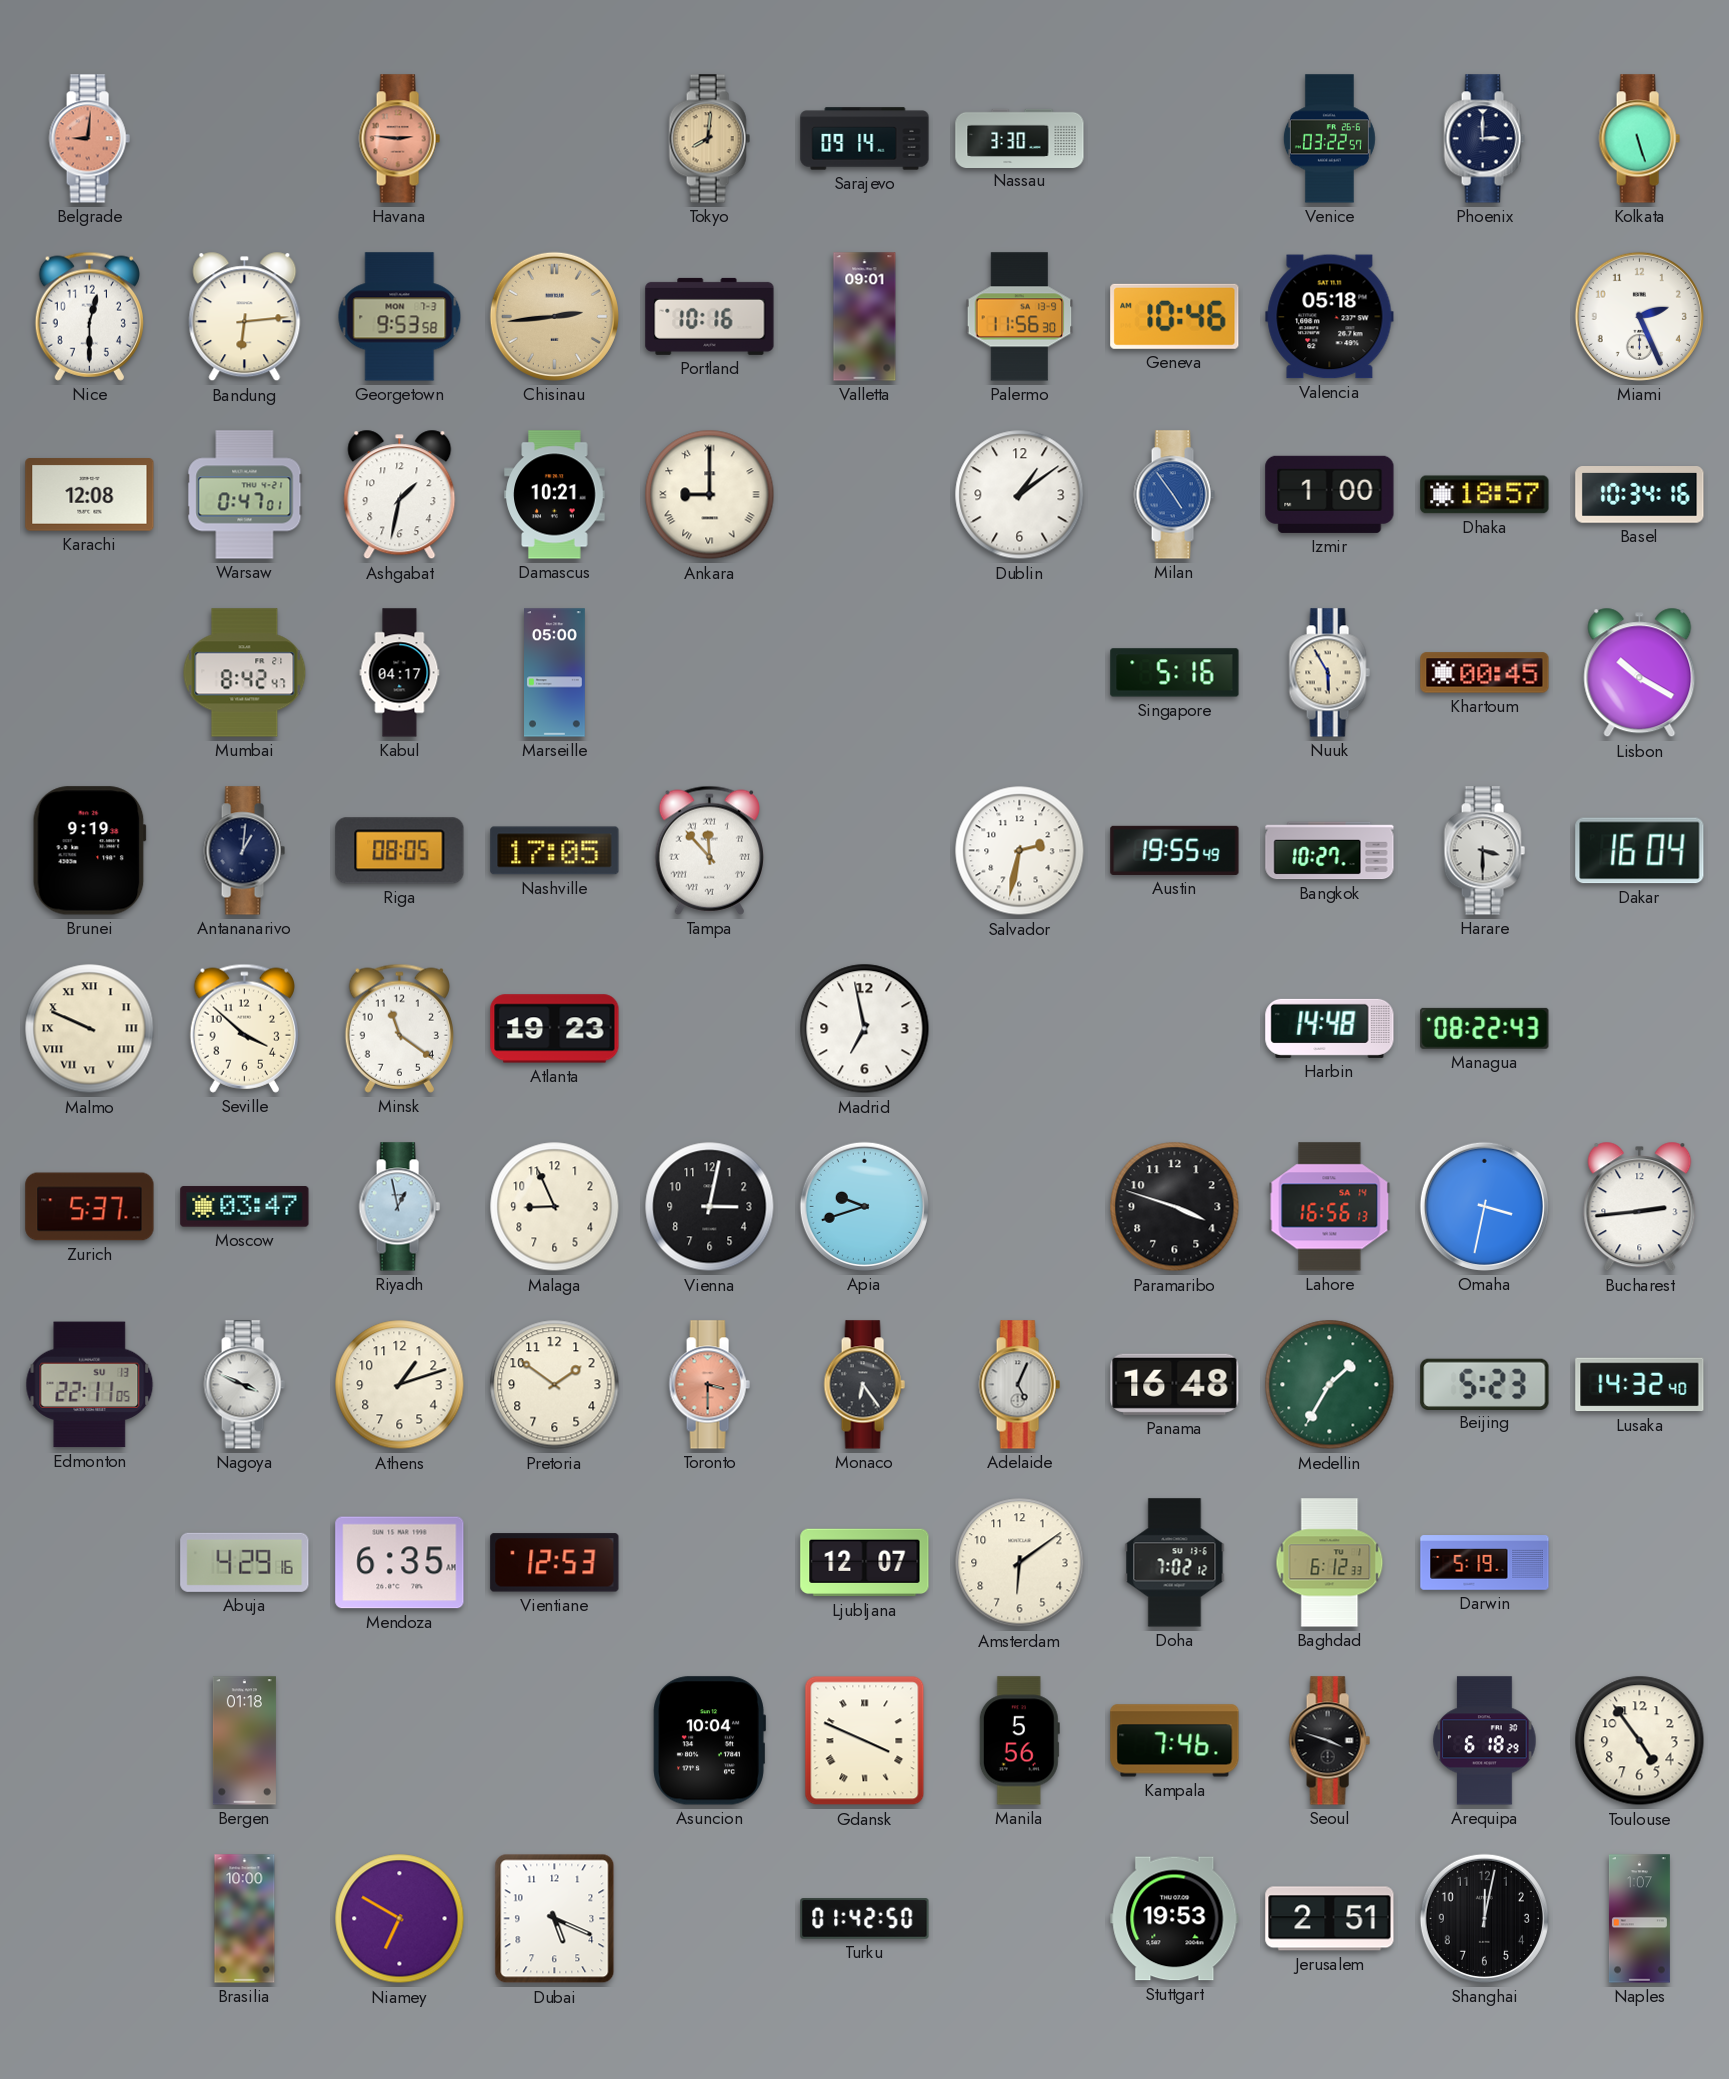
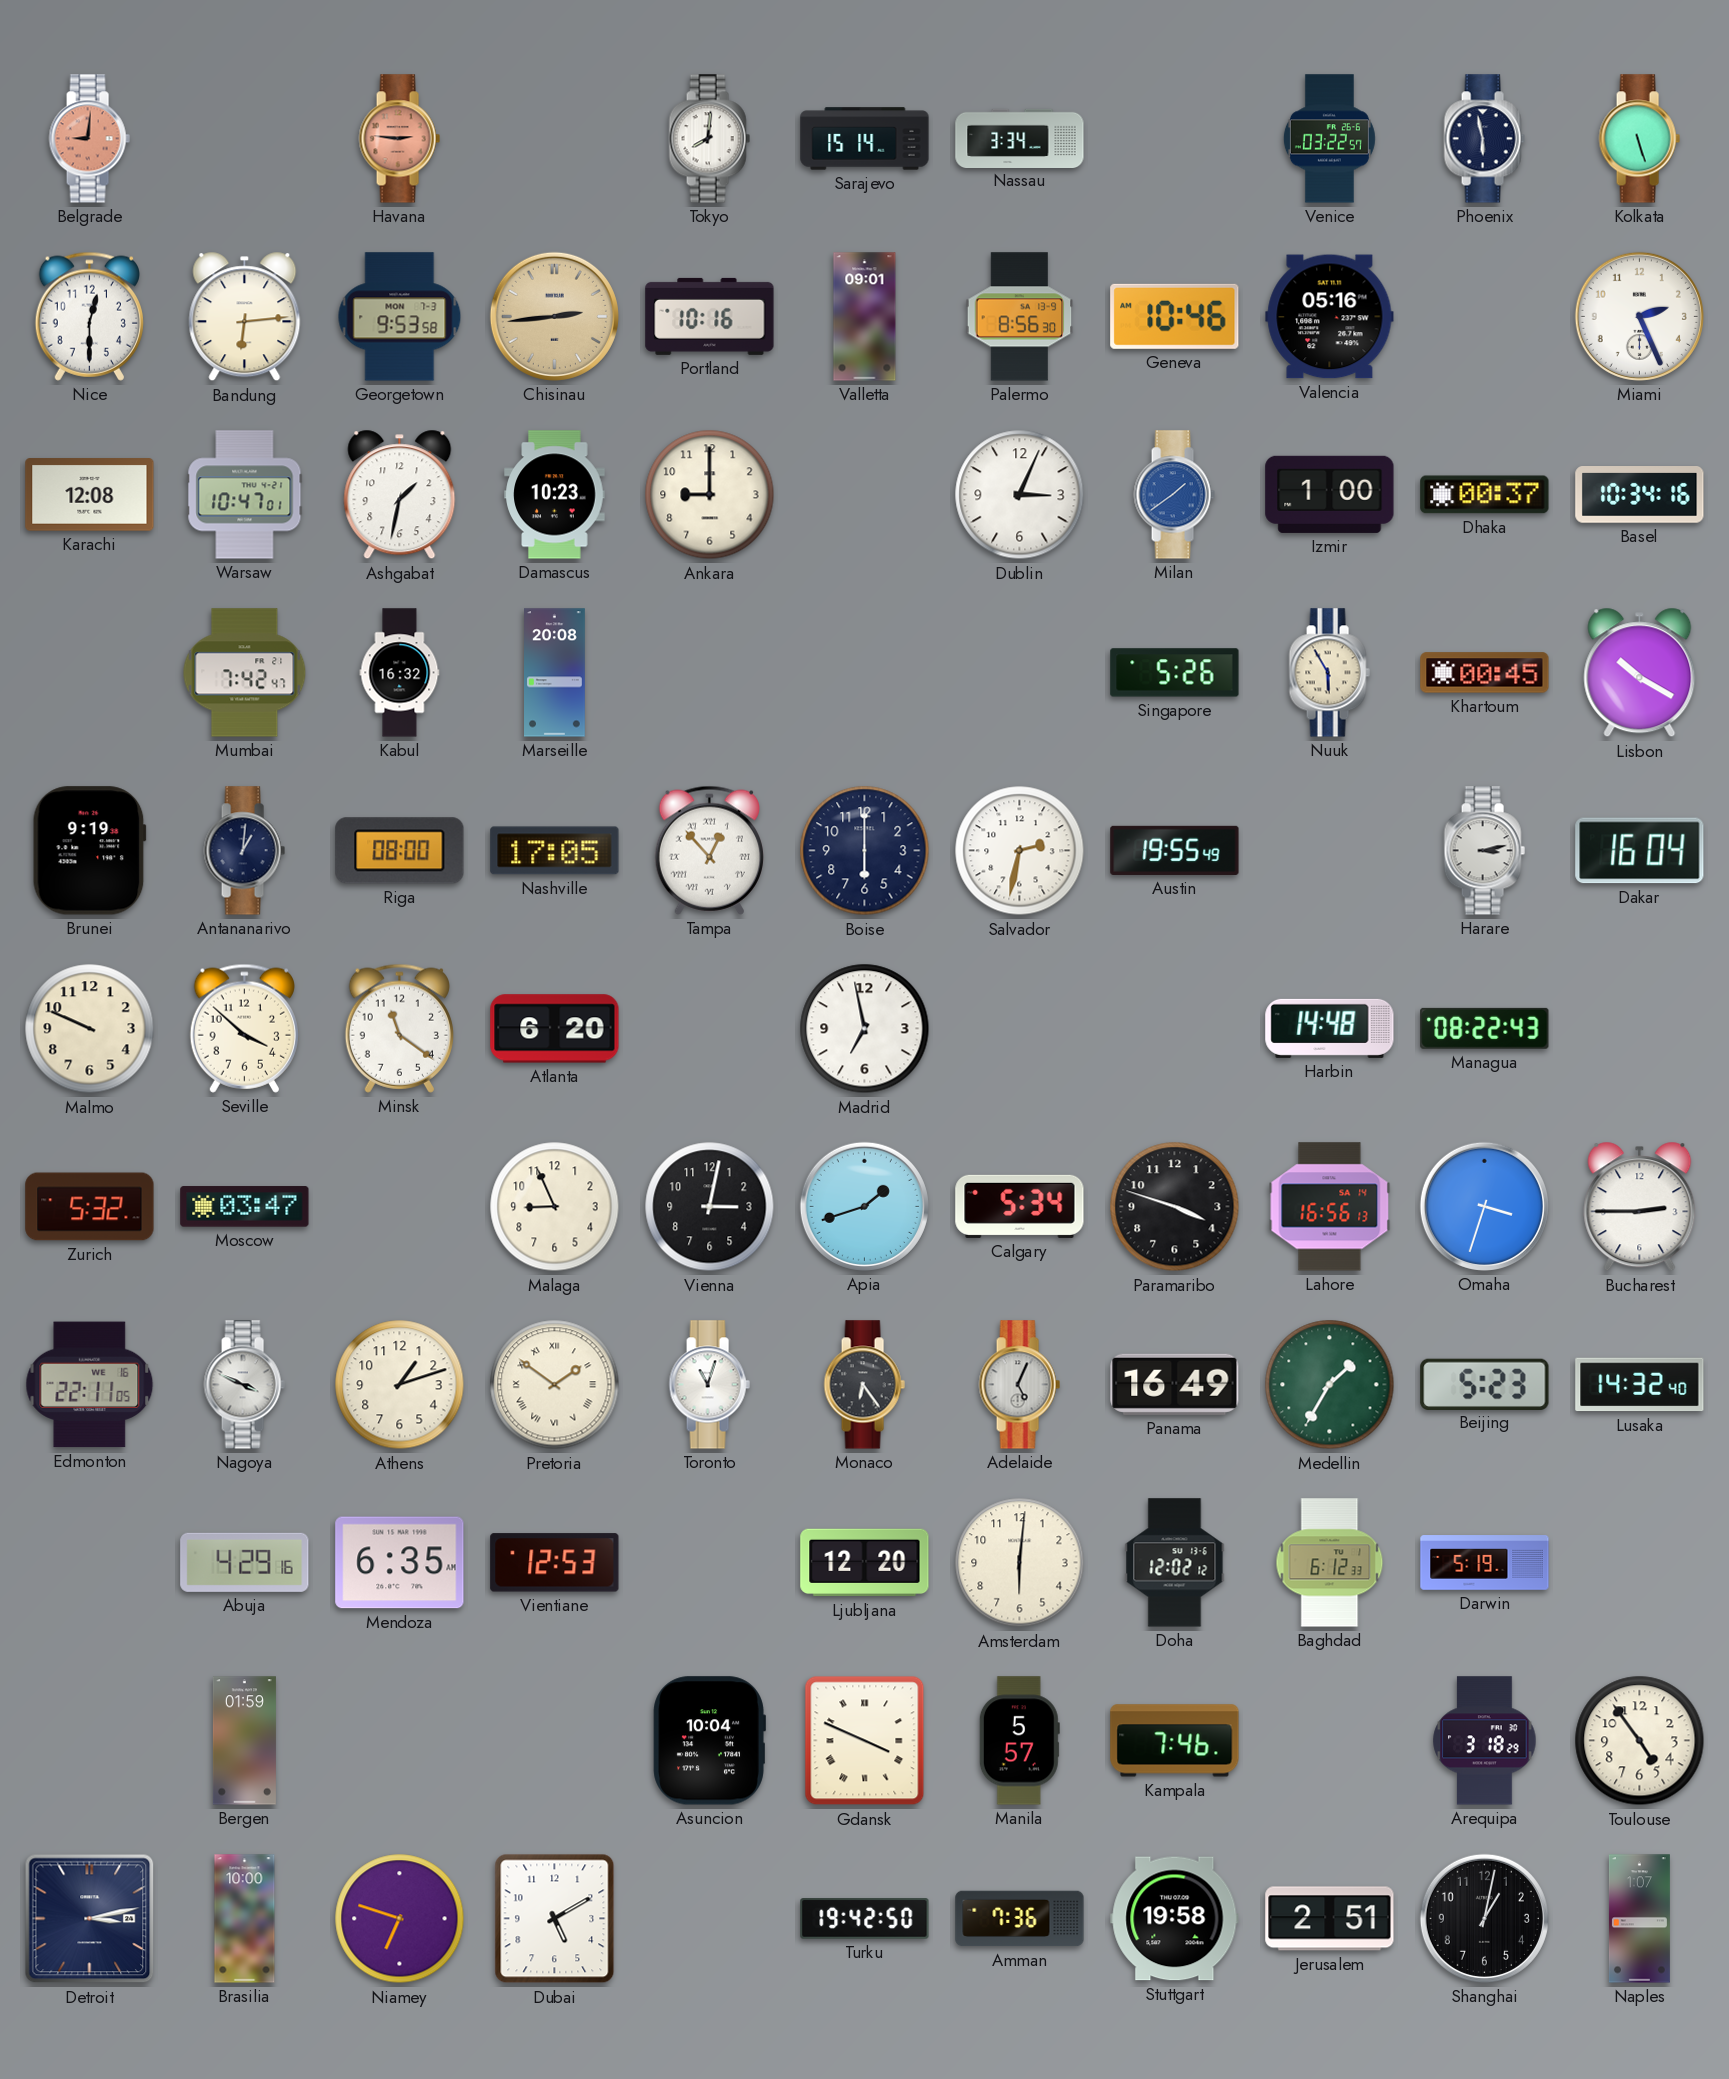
Tokyo dial: champagne -> white
Sarajevo: 09:14 -> 15:14
Nassau: 3:30 -> 3:34
Phoenix: 3:00 -> 5:58
Palermo: 11:56 -> 8:56
Valencia: 05:18 -> 05:16
Warsaw: 0:47 -> 10:47
Damascus: 10:21 -> 10:23
Ankara numerals: Roman -> Arabic
Dublin: 1:09 -> 3:04
Milan: 4:54 -> 1:39
Dhaka: 18:57 -> 00:37
Mumbai: 8:42 -> 7:42
Kabul: 04:17 -> 16:32
Marseille: 05:00 -> 20:08
Singapore: 5:16 -> 5:26
Riga: 08:05 -> 08:00
Tampa: 11:53 -> 12:53
Boise: none -> 6:00
Bangkok: 10:27 -> none
Harare: 3:30 -> 3:13
Malmo numerals: Roman -> Arabic
Atlanta: 19:23 -> 6:20
Zurich: 5:37 -> 5:32
Riyadh: 12:58 -> none
Apia: 9:42 -> 1:42
Calgary: none -> 5:34
Omaha: 3:32 -> 3:33
Bucharest: 2:44 -> 2:45
Edmonton date: SU 13 -> WE 16
Pretoria numerals: Arabic -> Roman
Toronto: 3:30 -> 11:03
Toronto dial: salmon -> white
Panama: 16:48 -> 16:49
Ljubljana: 12:07 -> 12:20
Amsterdam: 6:09 -> 6:01
Doha: 7:02 -> 12:02
Bergen: 01:18 -> 01:59
Manila: 5:56 -> 5:57
Seoul: 3:48 -> none
Arequipa: 6:18 -> 3:18
Detroit: none -> 3:13
Niamey: 6:50 -> 6:48
Dubai: 5:19 -> 5:10
Turku: 01:42 -> 19:42
Amman: none -> 7:36
Stuttgart: 19:53 -> 19:58
Shanghai: 12:02 -> 1:02
